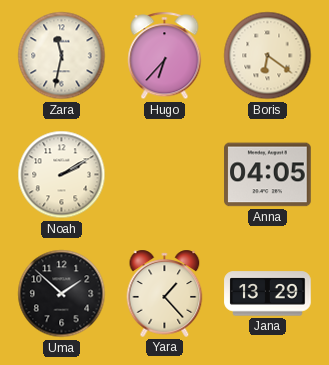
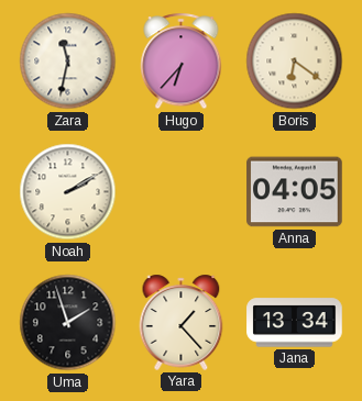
Uma: 1:52 -> 1:57
Jana: 13:29 -> 13:34
